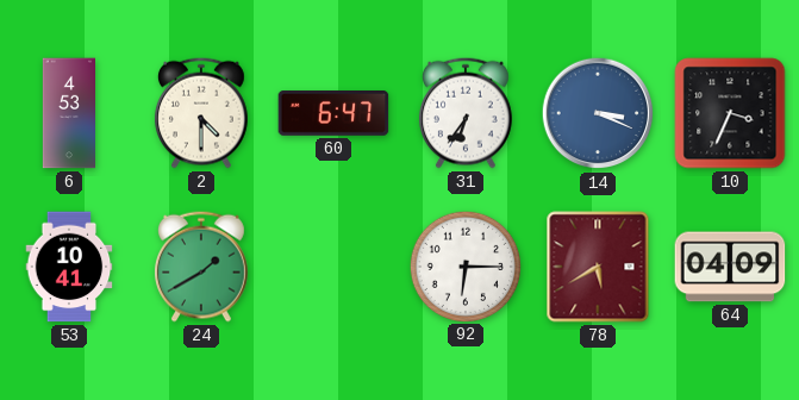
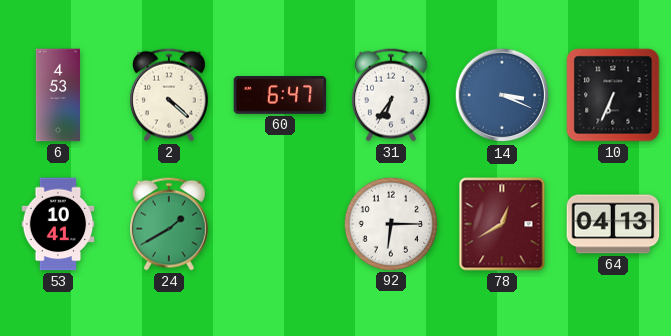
2: 4:30 -> 4:22
10: 3:34 -> 6:34
78: 5:40 -> 12:40
64: 04:09 -> 04:13
